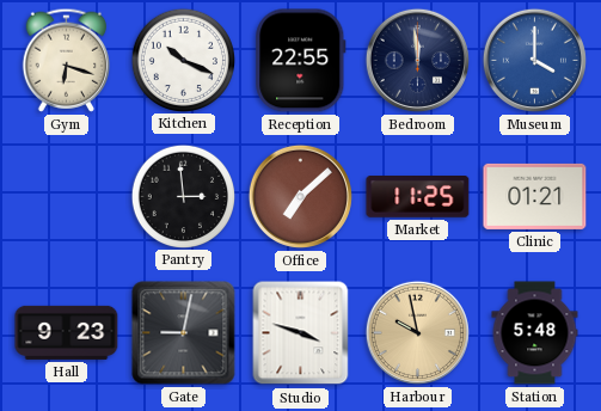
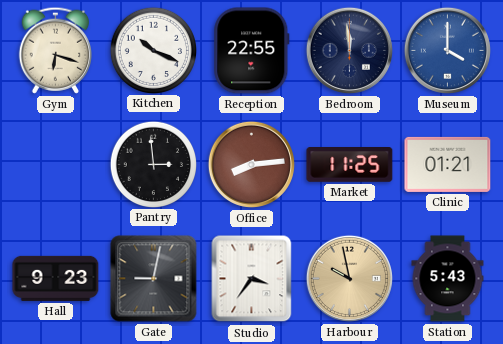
Office: 7:08 -> 8:14
Studio: 3:48 -> 3:36
Station: 5:48 -> 5:43
